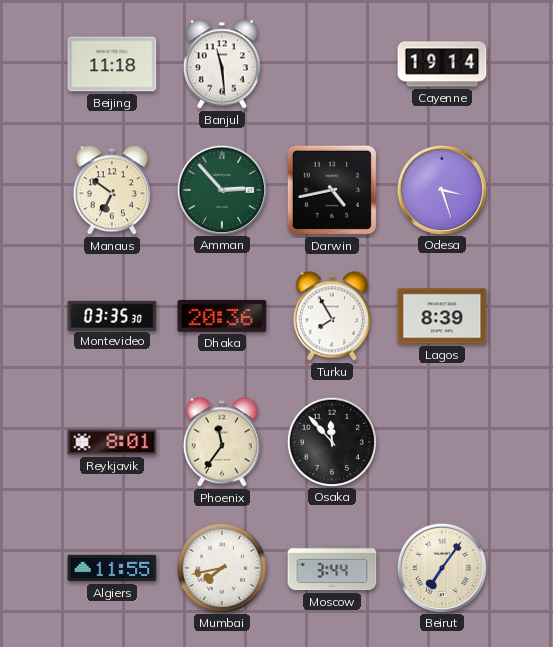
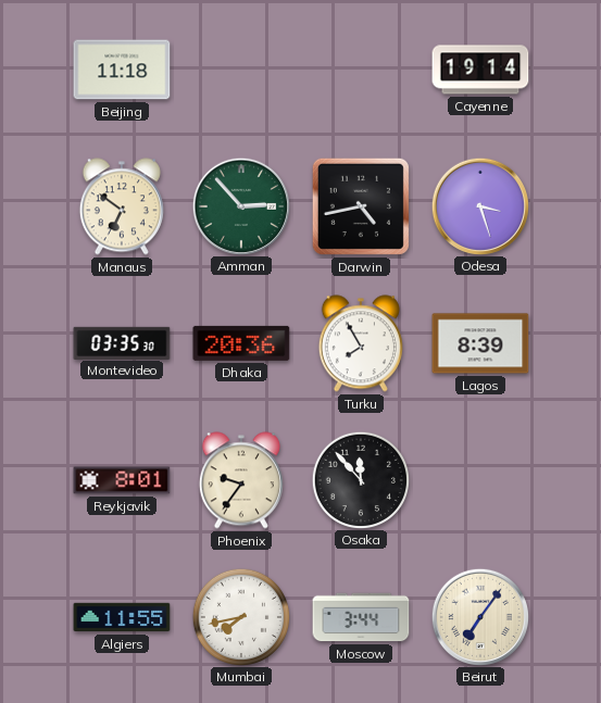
Banjul: 11:29 -> none
Phoenix: 11:36 -> 9:36
